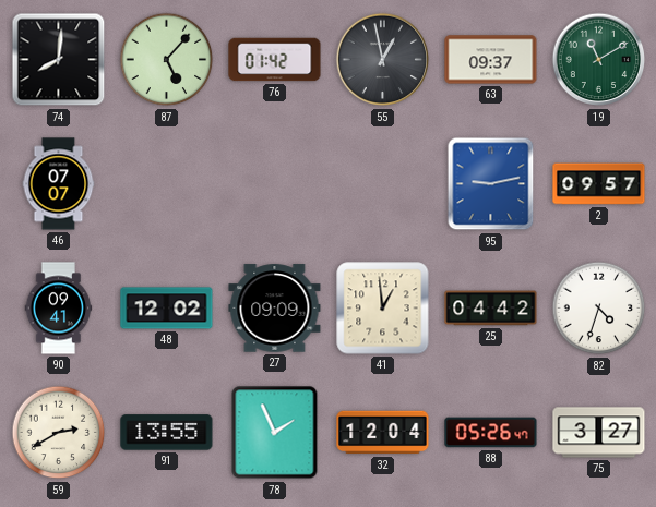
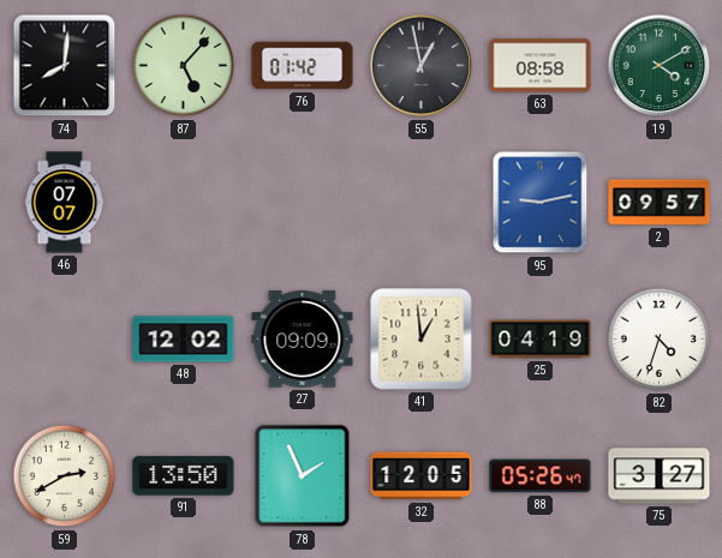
63: 09:37 -> 08:58
19: 11:10 -> 4:10
90: 09:41 -> none
25: 04:42 -> 04:19
91: 13:55 -> 13:50
32: 12:04 -> 12:05
